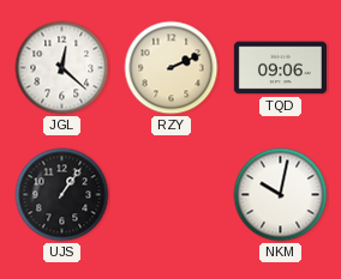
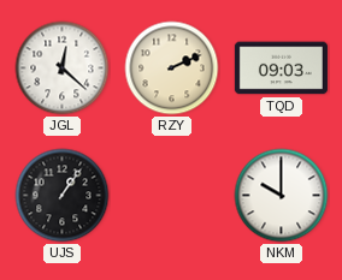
TQD: 09:06 -> 09:03
NKM: 10:02 -> 10:00
